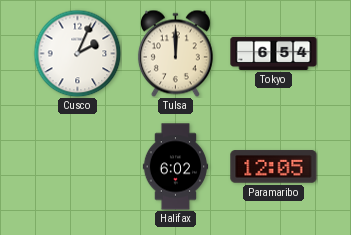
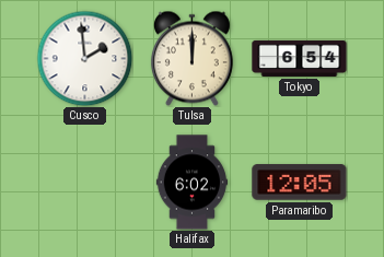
Cusco: 2:04 -> 1:59
